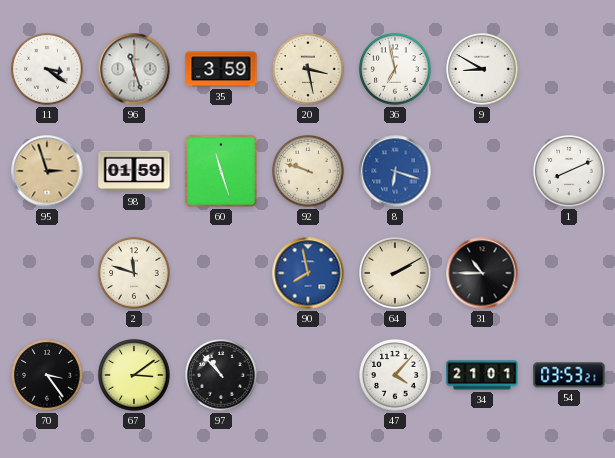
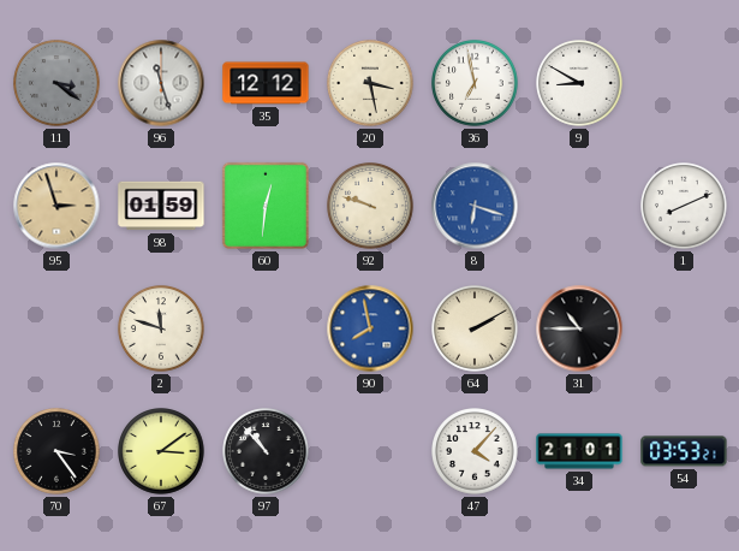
11 dial: white -> grey
35: 3:59 -> 12:12
60: 11:27 -> 12:31
